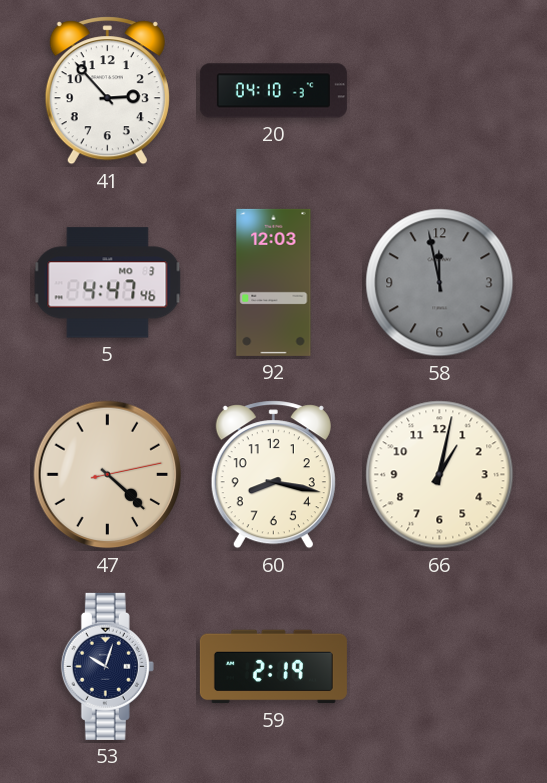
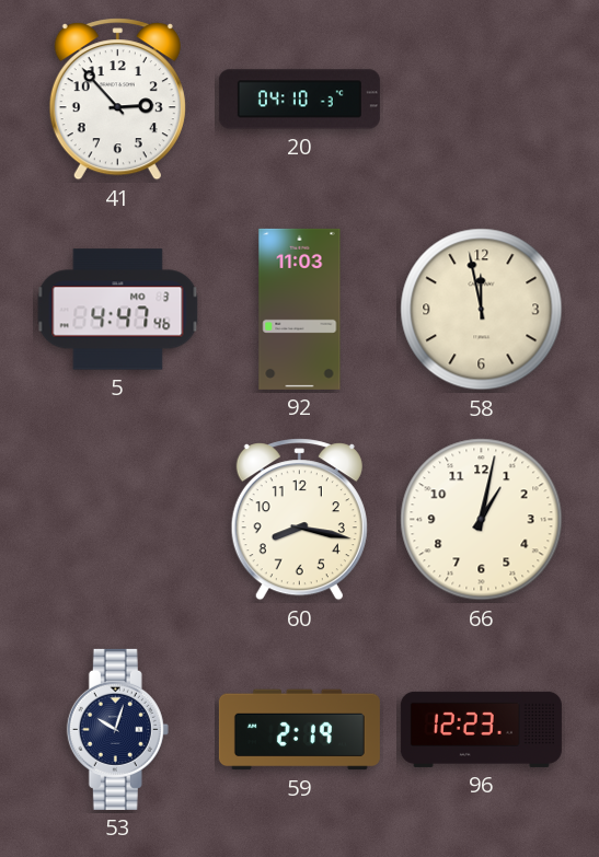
92: 12:03 -> 11:03
58 dial: grey -> cream
47: 4:22 -> none
96: none -> 12:23
